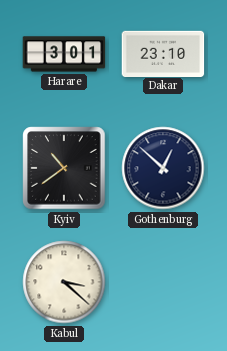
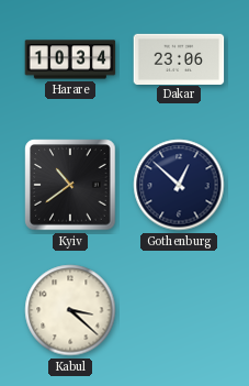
Harare: 3:01 -> 10:34
Dakar: 23:10 -> 23:06
